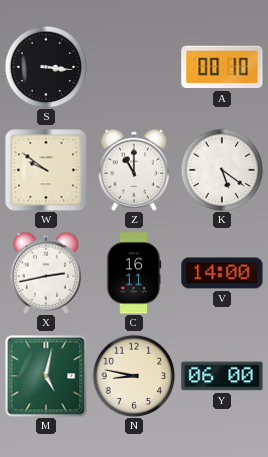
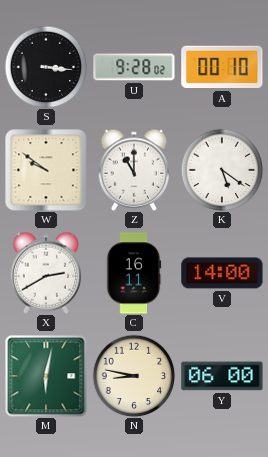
U: none -> 9:28
X: 2:43 -> 2:40
M: 5:02 -> 6:02
